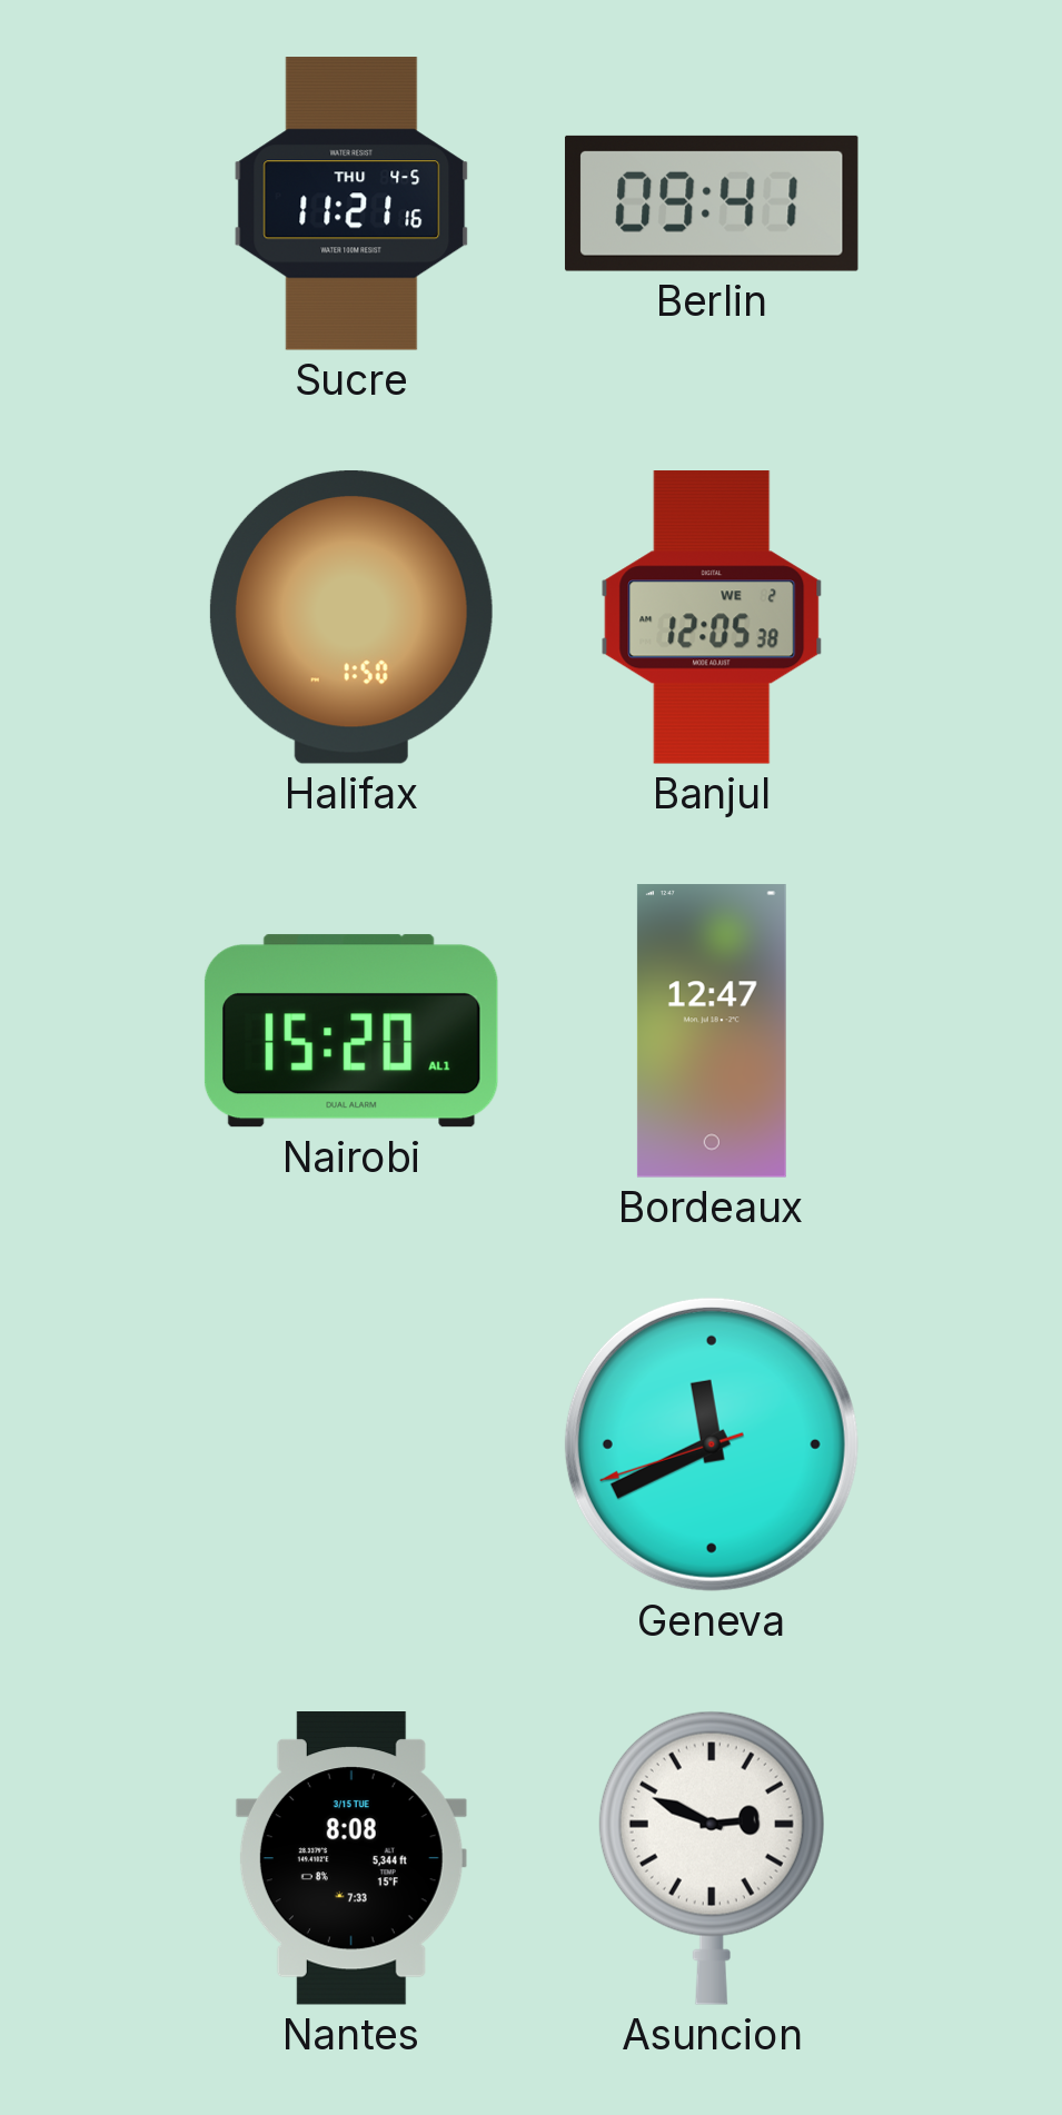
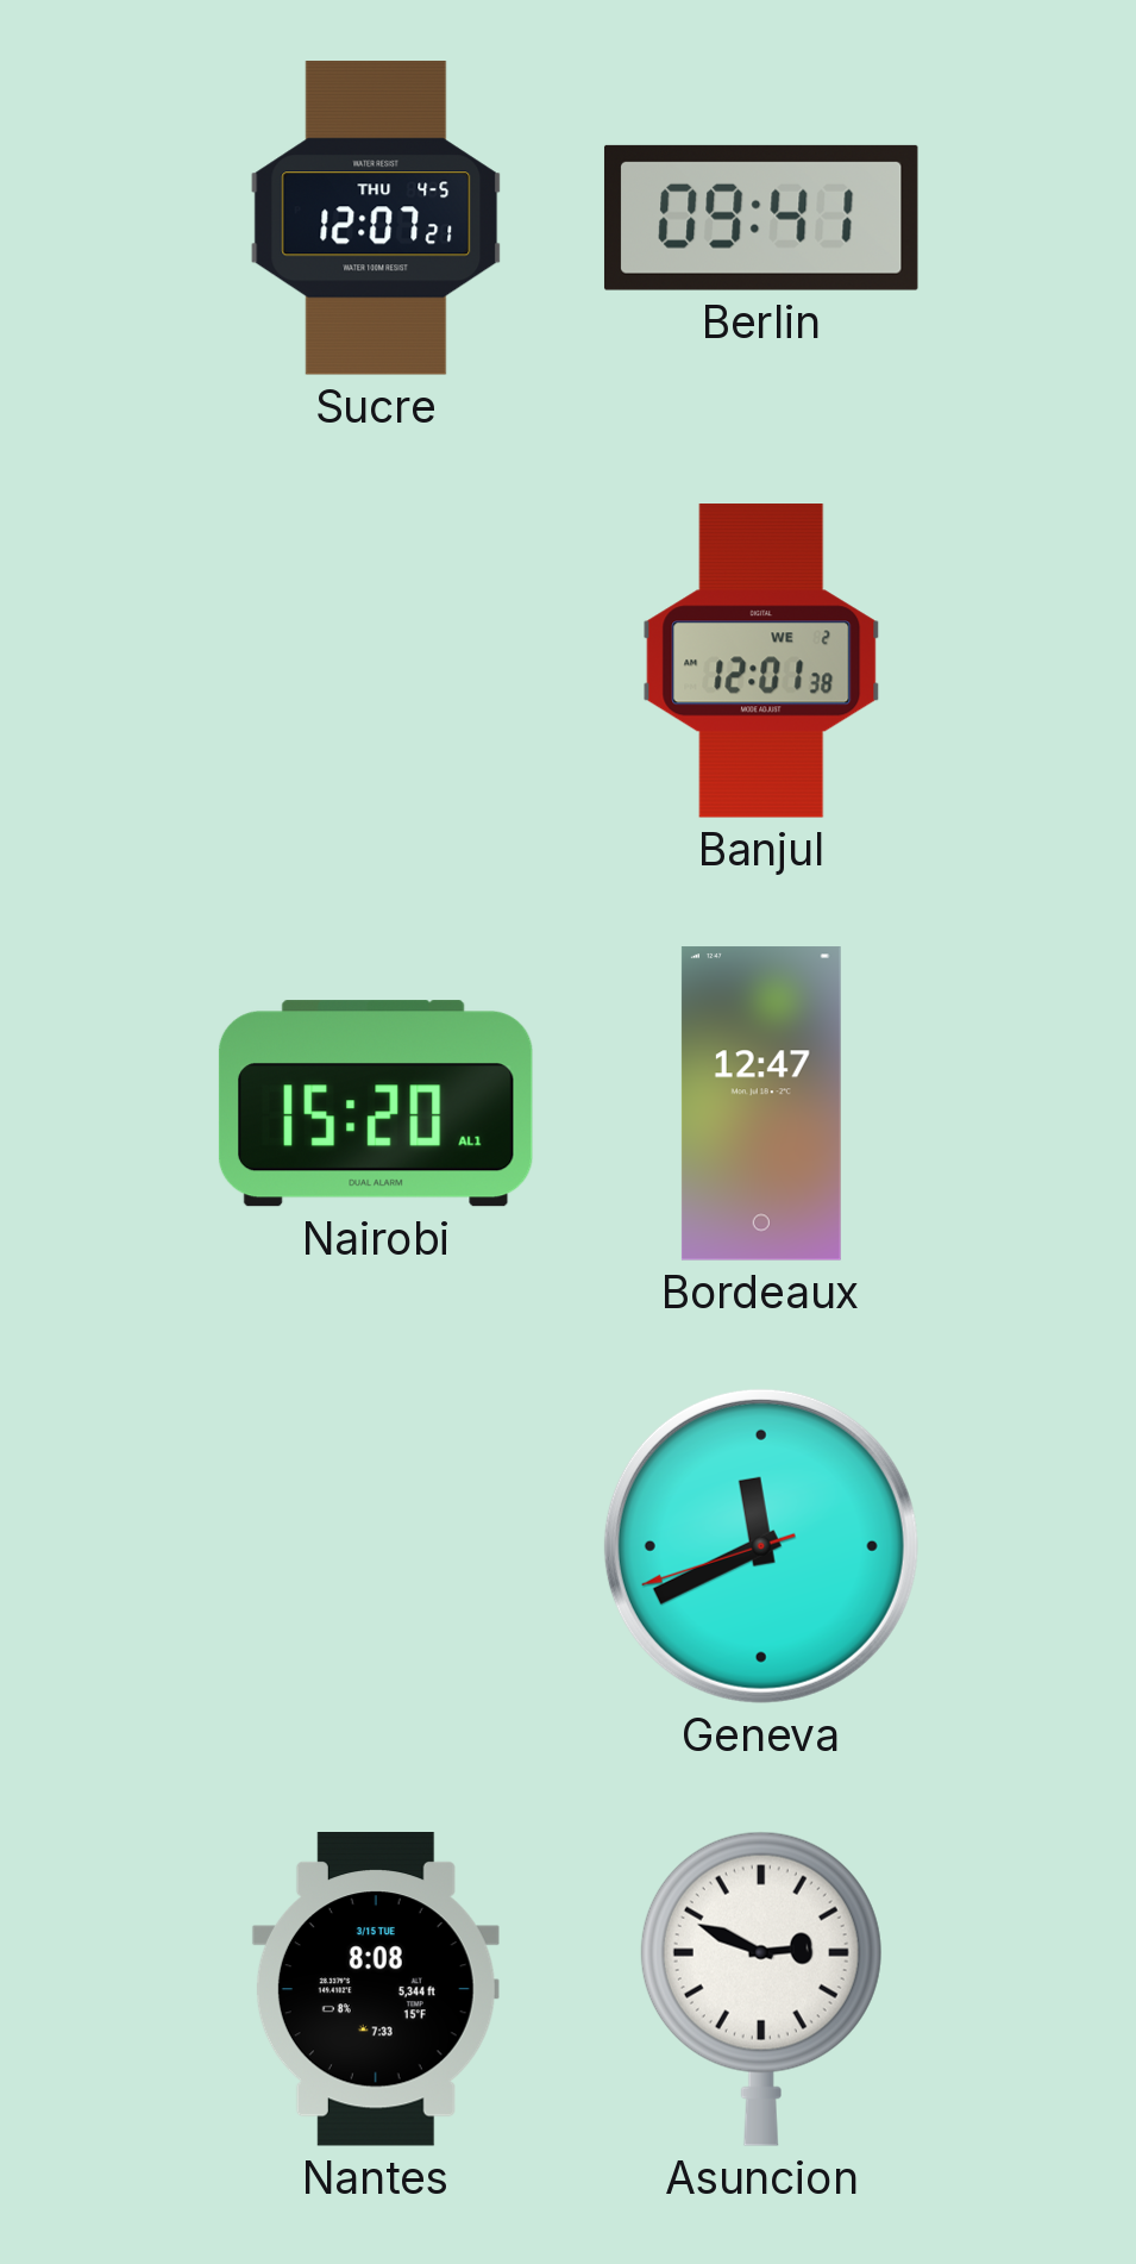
Sucre: 11:21 -> 12:07
Halifax: 1:50 -> none
Banjul: 12:05 -> 12:01
